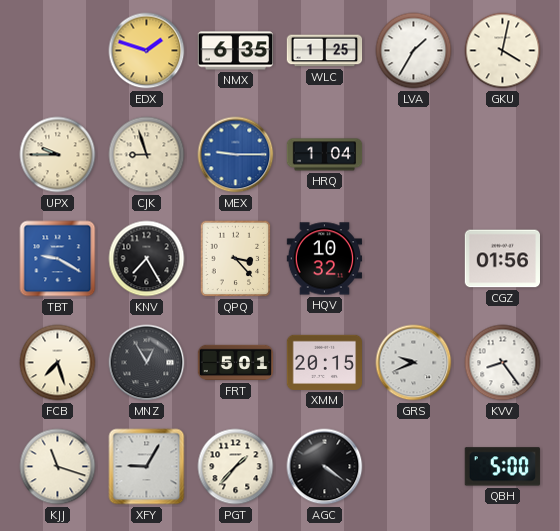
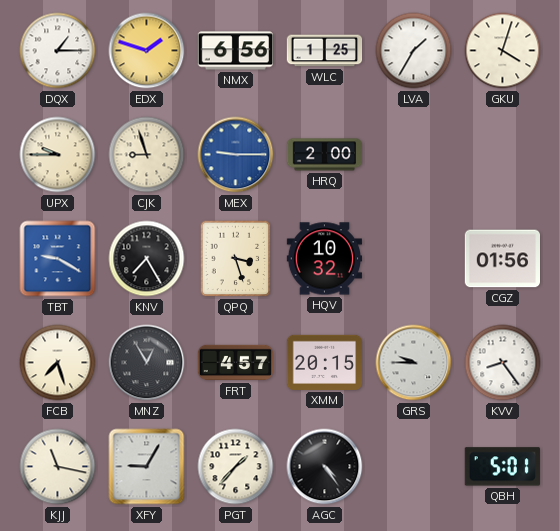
DQX: none -> 1:15
NMX: 6:35 -> 6:56
GKU: 4:02 -> 4:03
HRQ: 1:04 -> 2:00
QPQ: 3:23 -> 3:27
FRT: 5:01 -> 4:57
GRS: 9:41 -> 9:45
KJJ: 11:18 -> 11:17
AGC: 4:21 -> 4:24
QBH: 5:00 -> 5:01
